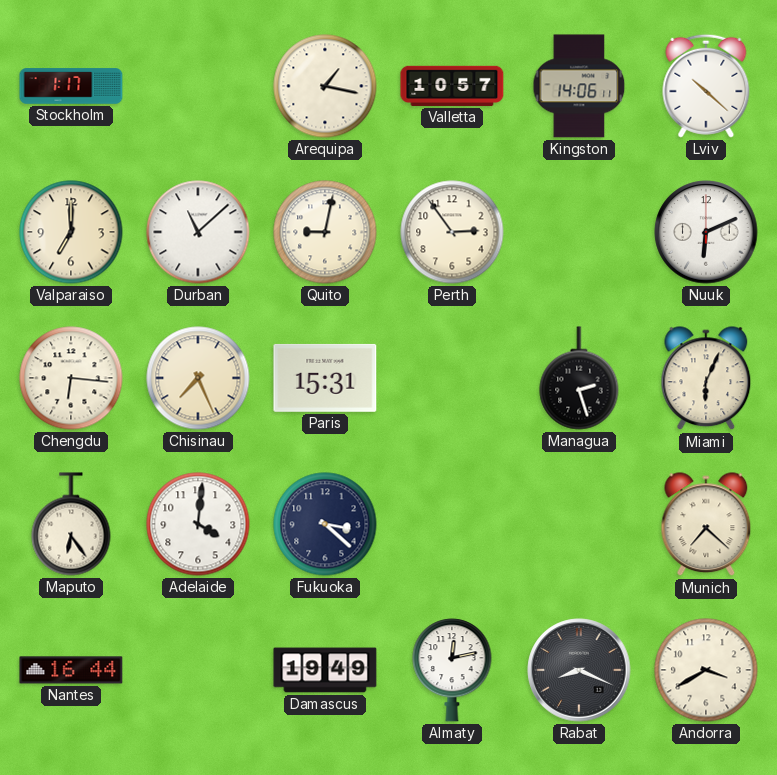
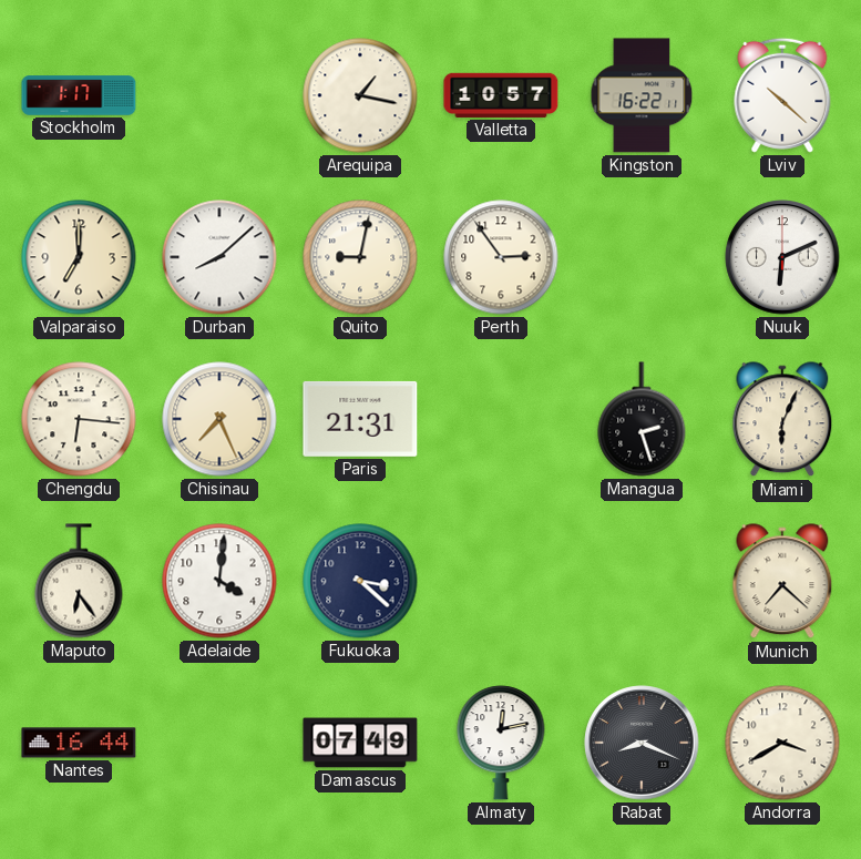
Kingston: 14:06 -> 16:22
Durban: 11:08 -> 8:08
Paris: 15:31 -> 21:31
Damascus: 19:49 -> 07:49
